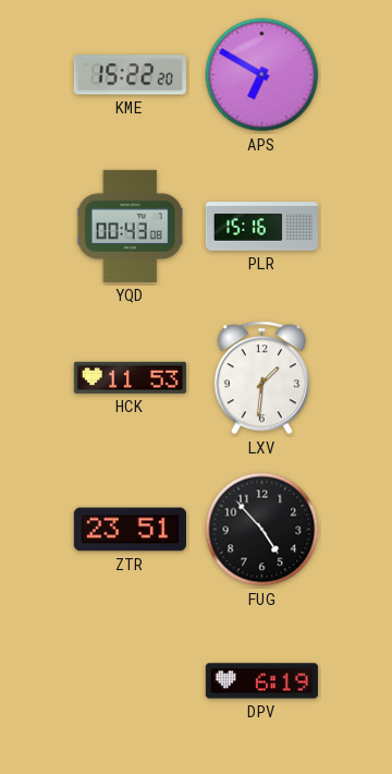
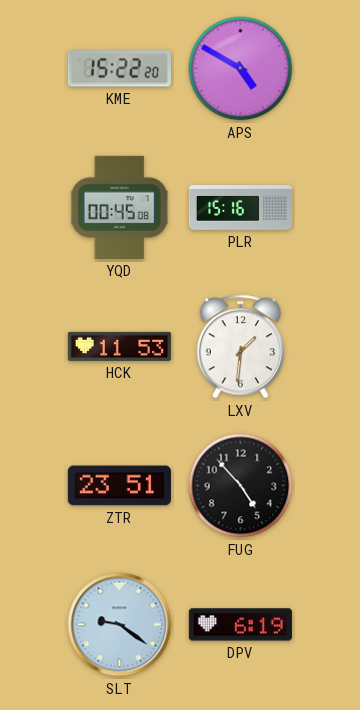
APS: 6:50 -> 4:50
YQD: 00:43 -> 00:45
SLT: none -> 9:21
